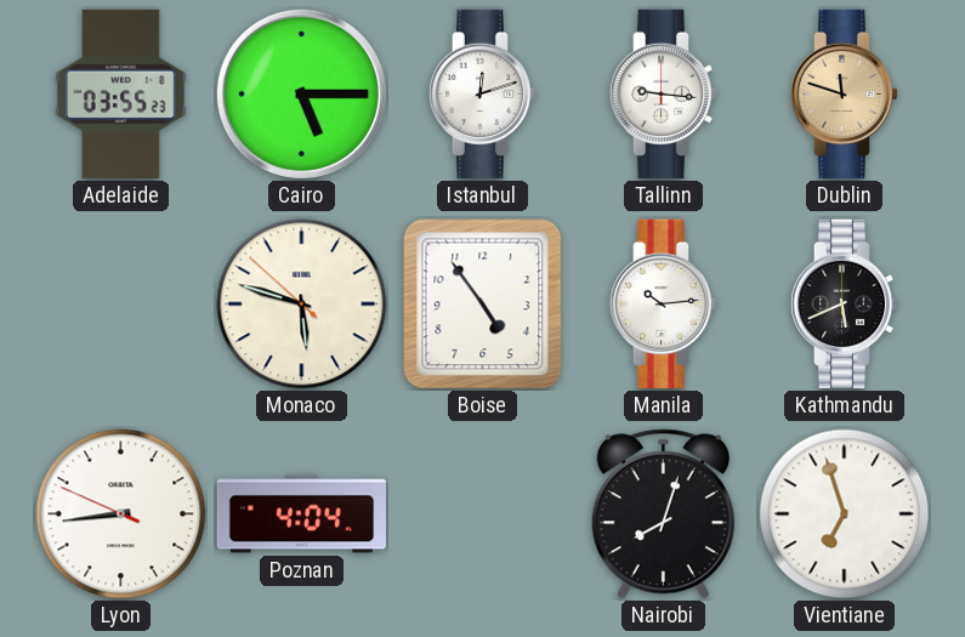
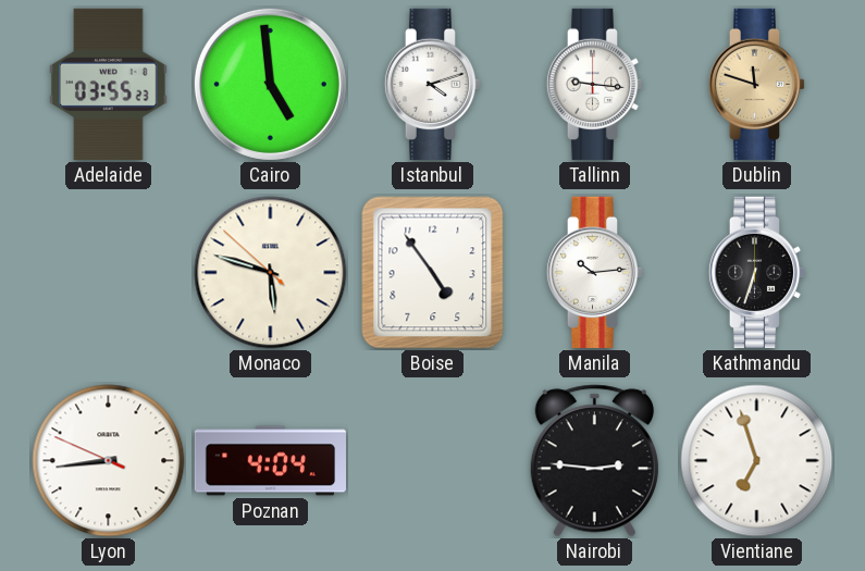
Cairo: 5:15 -> 4:59
Istanbul: 12:12 -> 4:12
Kathmandu: 5:41 -> 6:33
Nairobi: 8:03 -> 2:46
